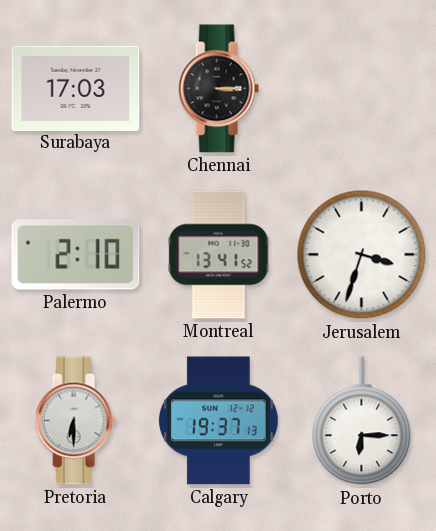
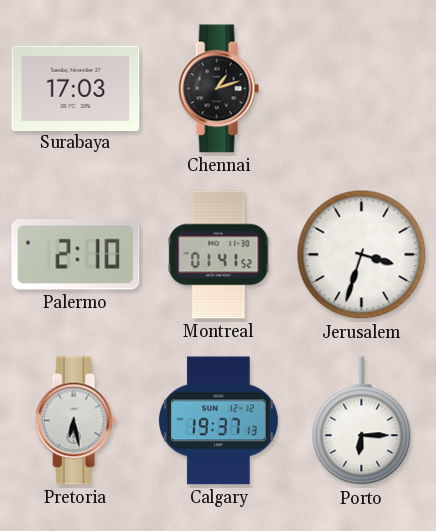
Chennai: 3:15 -> 1:12
Montreal: 13:41 -> 01:41
Pretoria: 6:30 -> 6:28
